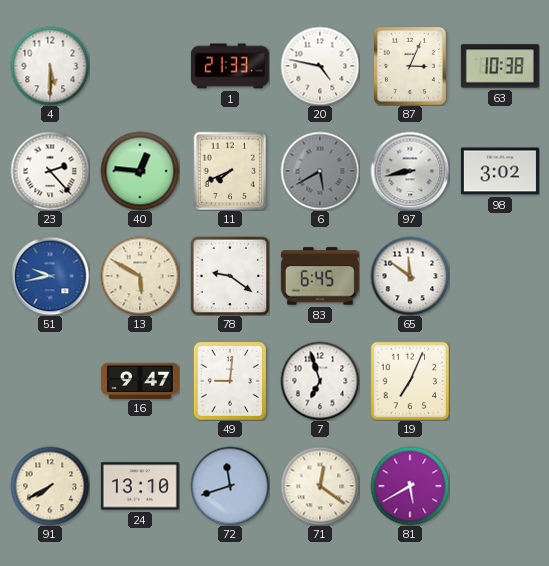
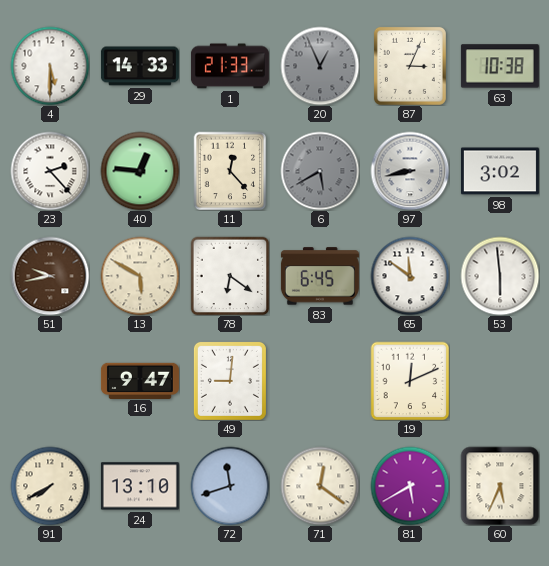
29: none -> 14:33
20: 4:47 -> 12:56
20 dial: white -> grey
11: 7:41 -> 12:23
51 dial: blue -> brown
78: 9:21 -> 6:21
53: none -> 5:59
7: 6:57 -> none
19: 7:04 -> 12:11
60: none -> 5:34
